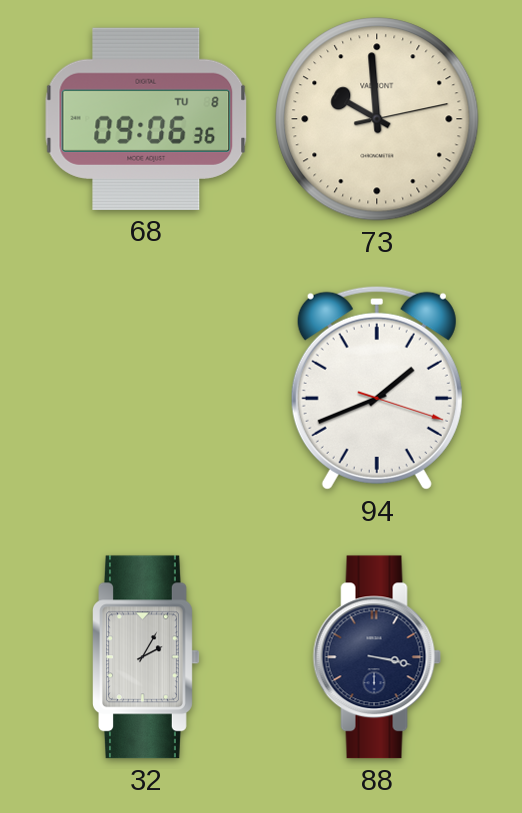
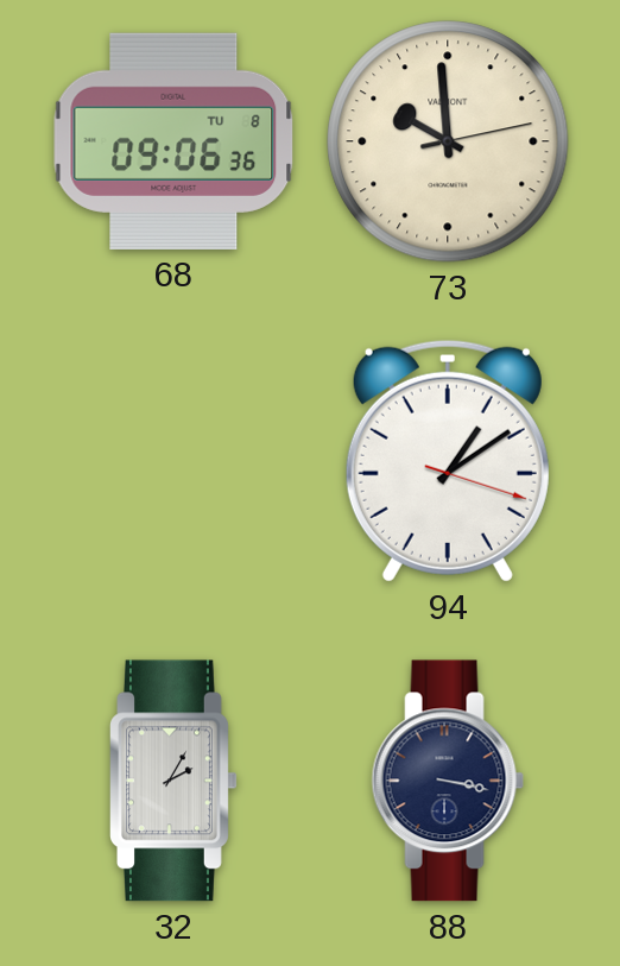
94: 1:41 -> 1:09
